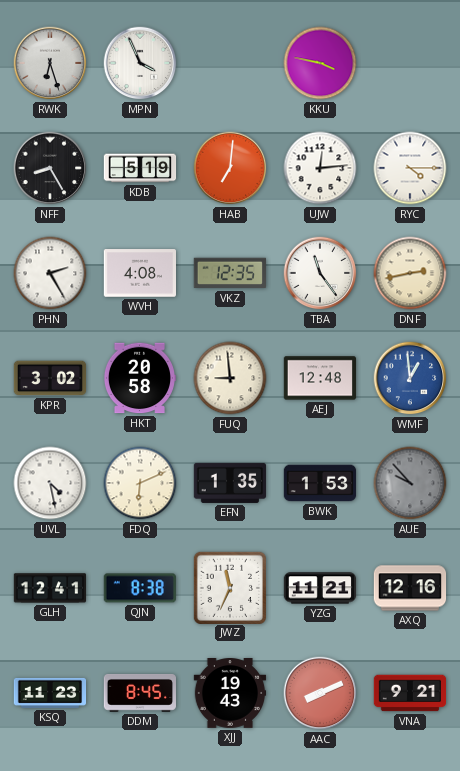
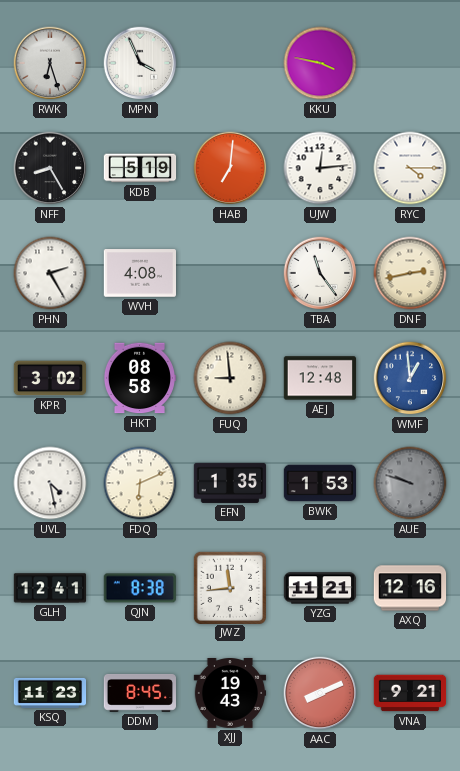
VKZ: 12:35 -> none
HKT: 20:58 -> 08:58
AUE: 9:53 -> 9:48
JWZ: 11:34 -> 11:44
